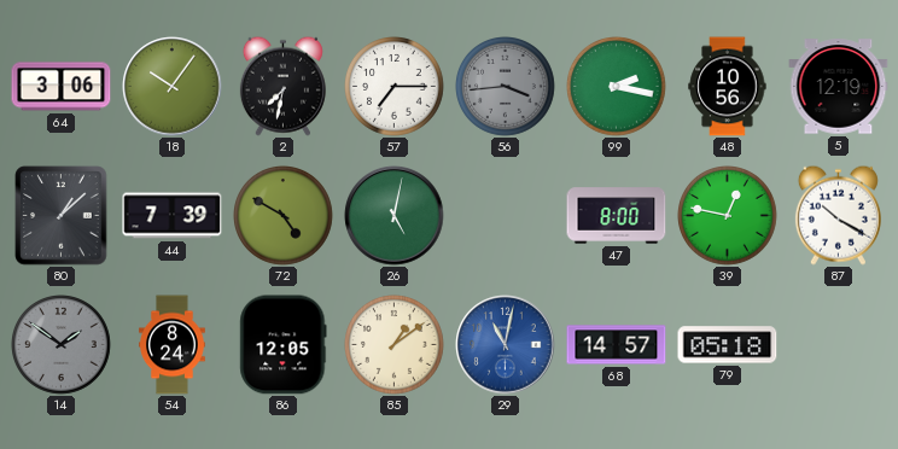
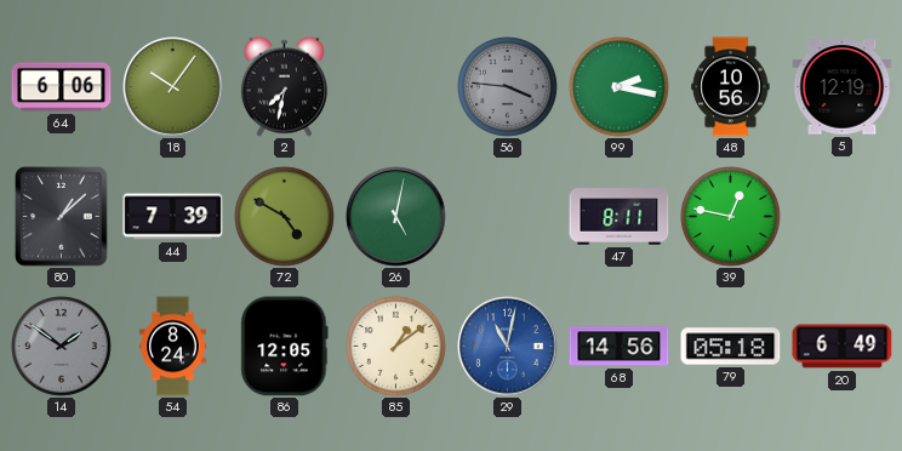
64: 3:06 -> 6:06
57: 7:15 -> none
56: 3:44 -> 3:46
47: 8:00 -> 8:11
87: 10:20 -> none
68: 14:57 -> 14:56
20: none -> 6:49
